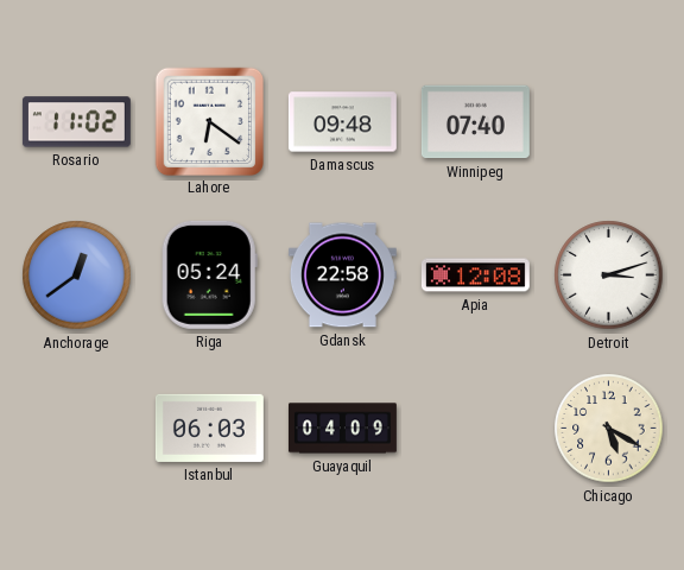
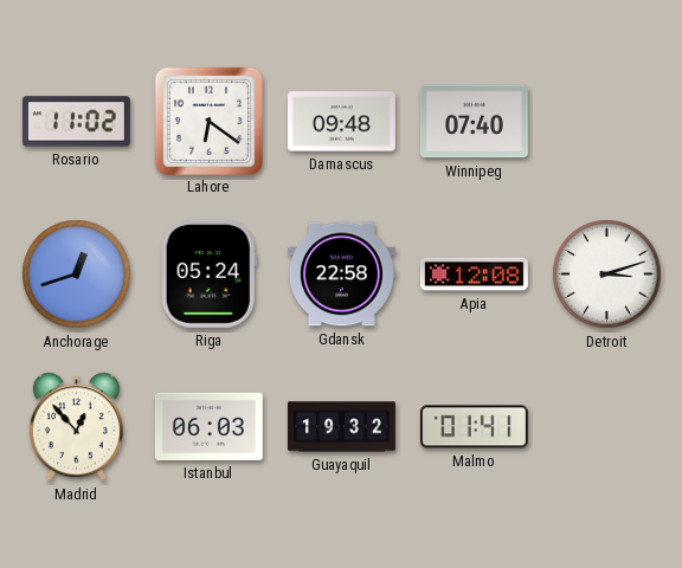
Anchorage: 12:39 -> 12:42
Madrid: none -> 12:53
Guayaquil: 04:09 -> 19:32
Malmo: none -> 01:41
Chicago: 5:20 -> none
